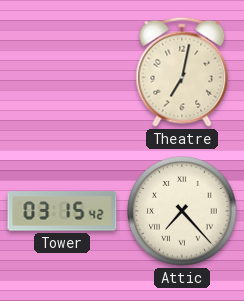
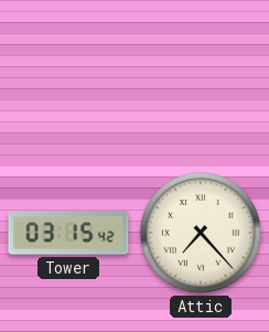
Theatre: 7:02 -> none
